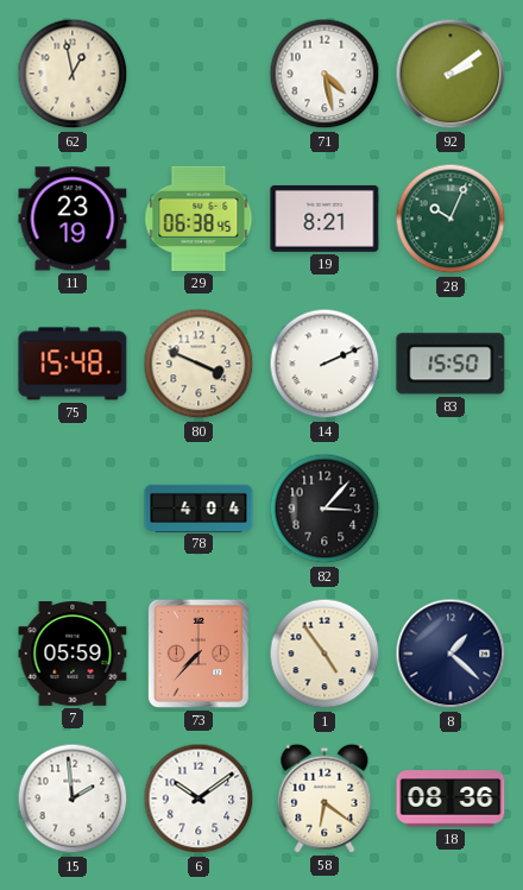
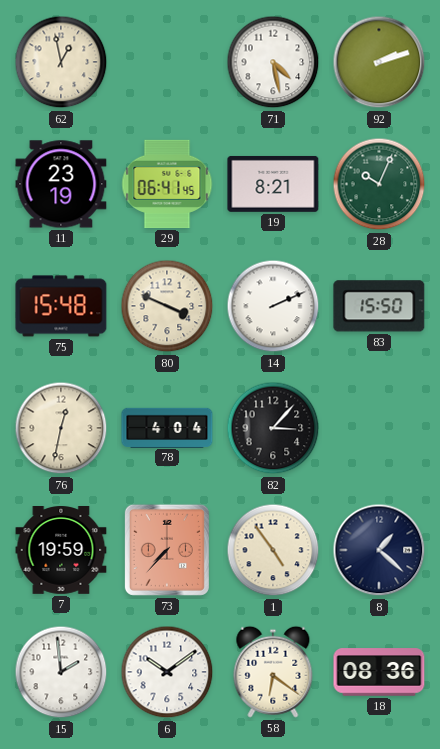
92: 2:09 -> 2:12
29: 06:38 -> 06:41
76: none -> 12:32
7: 05:59 -> 19:59
